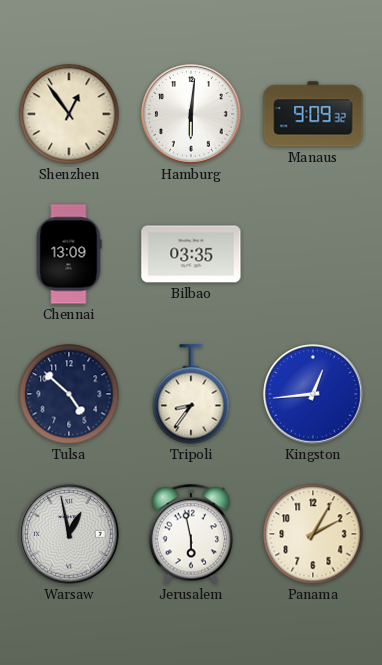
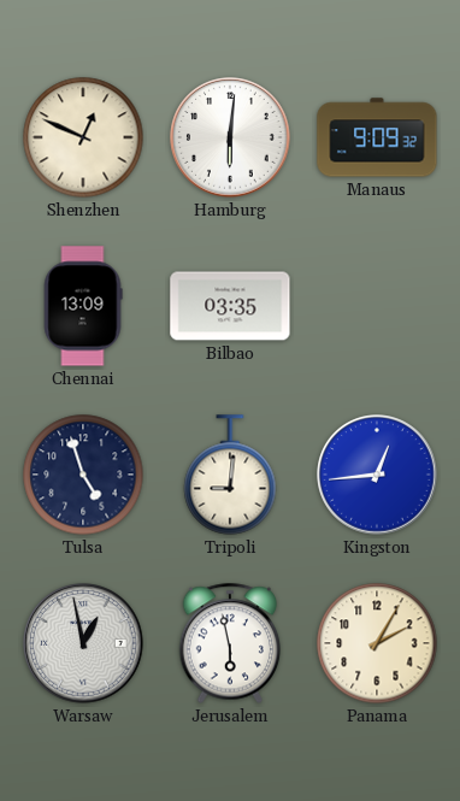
Shenzhen: 12:54 -> 12:49
Tulsa: 4:52 -> 4:57
Tripoli: 8:36 -> 9:01
